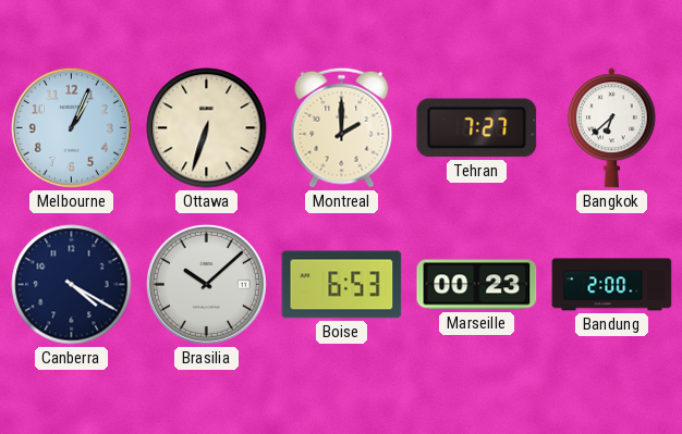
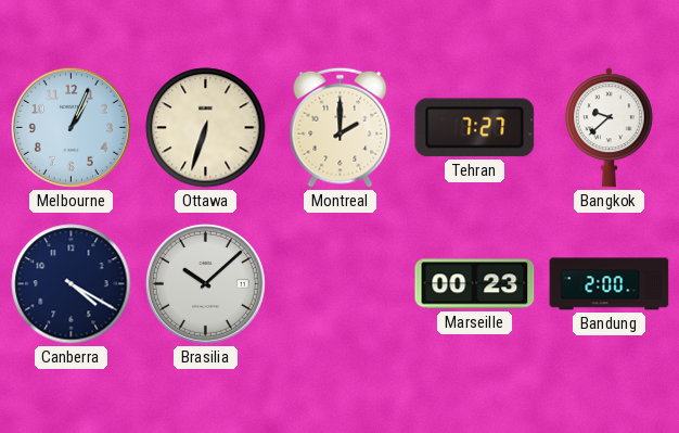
Bangkok: 6:38 -> 9:38
Boise: 6:53 -> none
